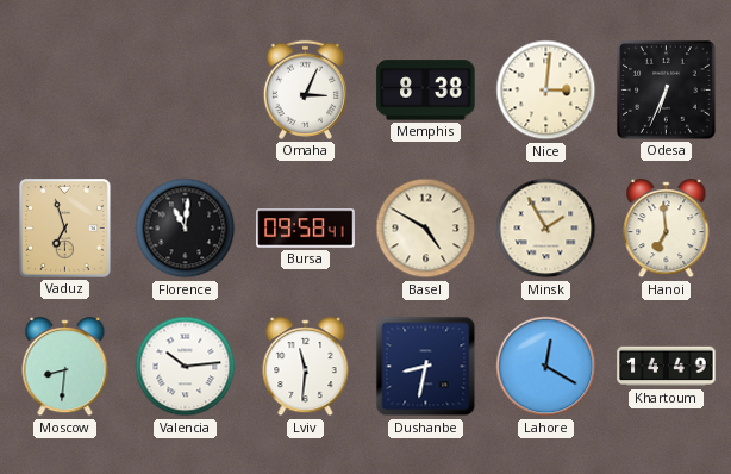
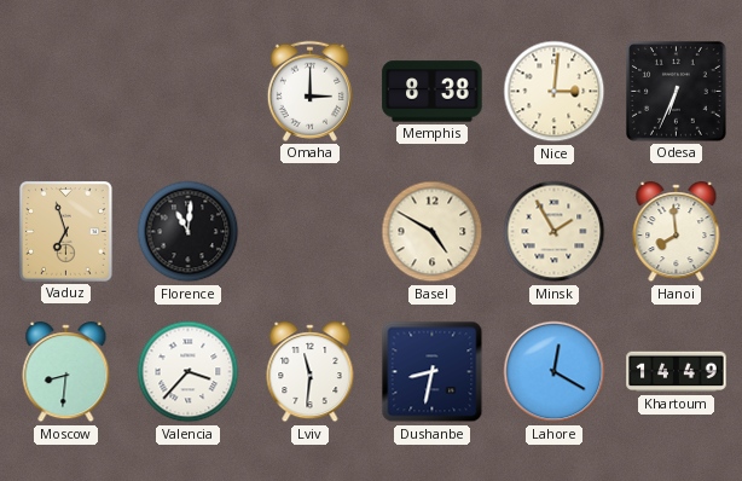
Omaha: 3:04 -> 3:00
Bursa: 09:58 -> none
Hanoi: 6:59 -> 7:59
Valencia: 10:14 -> 3:37
